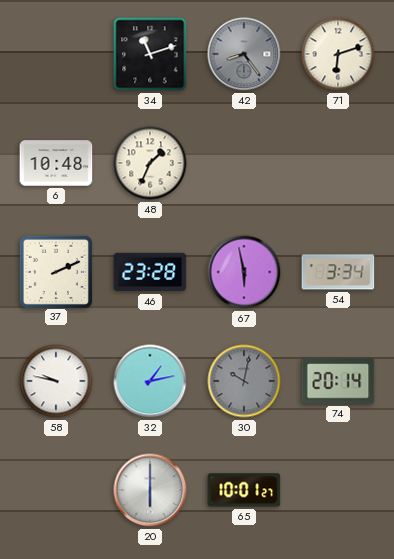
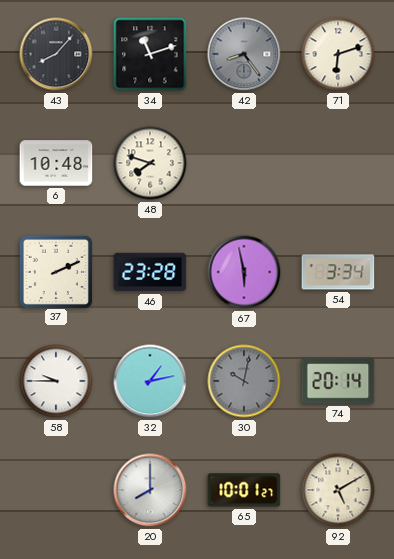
43: none -> 8:07
48: 1:34 -> 7:48
58: 9:47 -> 9:45
20: 6:00 -> 8:00
92: none -> 5:10
